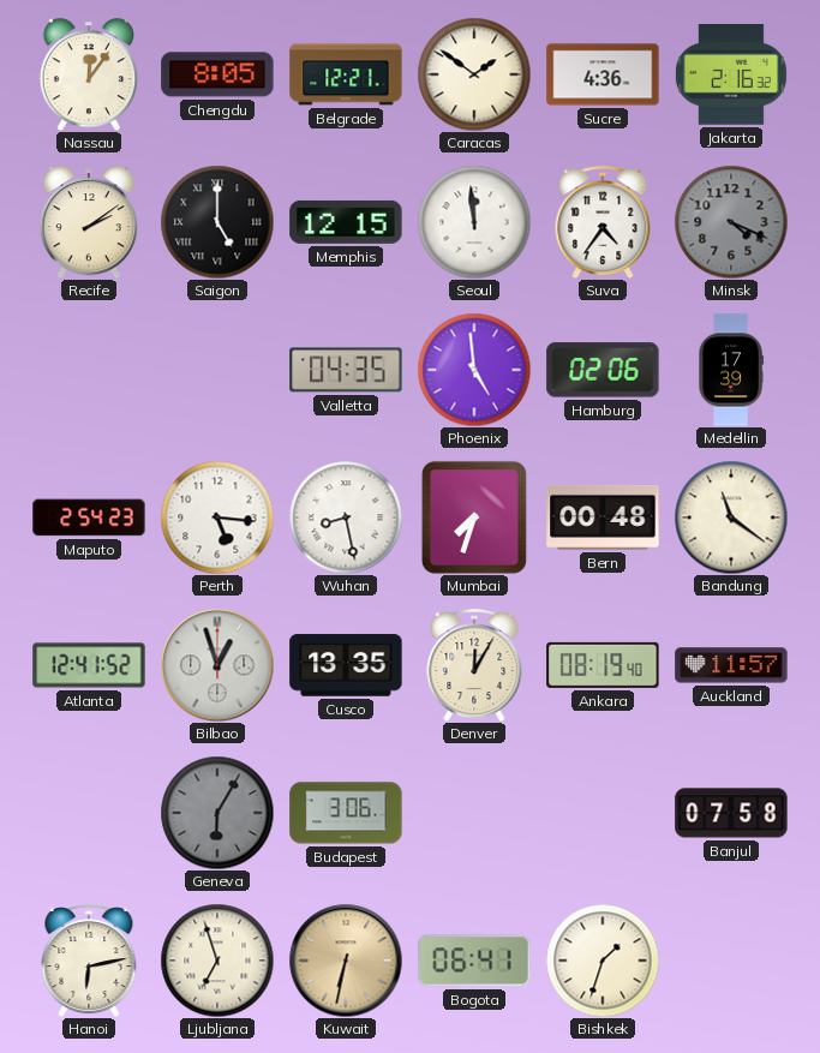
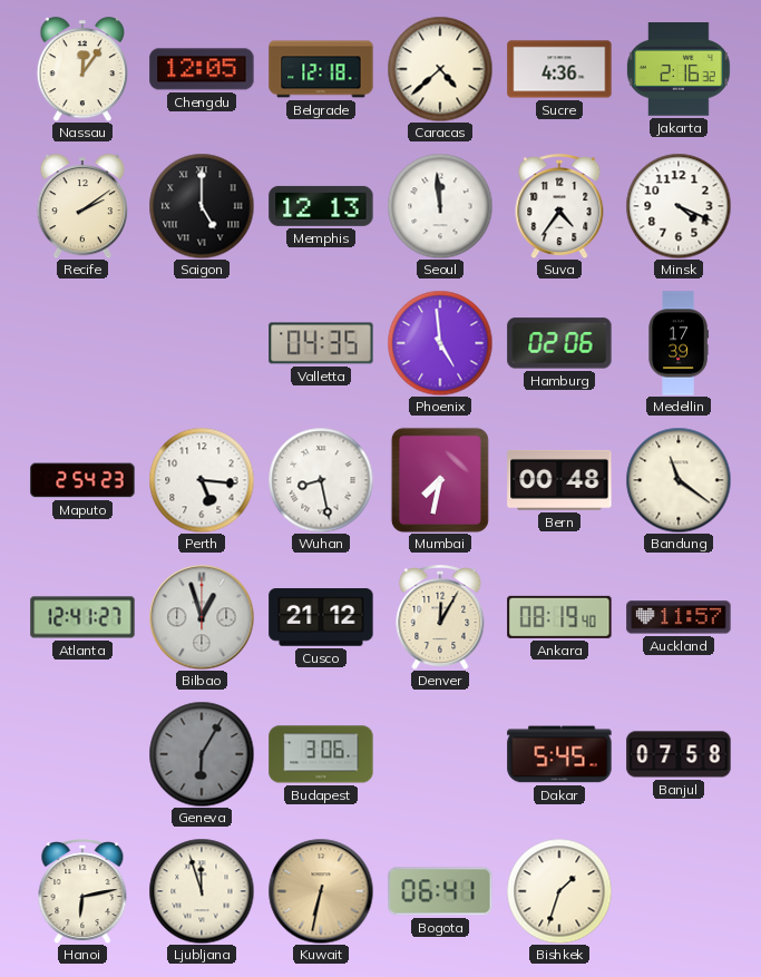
Chengdu: 8:05 -> 12:05
Belgrade: 12:21 -> 12:18
Caracas: 1:51 -> 4:38
Memphis: 12:15 -> 12:13
Minsk dial: grey -> white
Mumbai: 7:33 -> 7:32
Atlanta: 12:41:52 -> 12:41:27
Cusco: 13:35 -> 21:12
Dakar: none -> 5:45
Ljubljana: 6:57 -> 11:57
